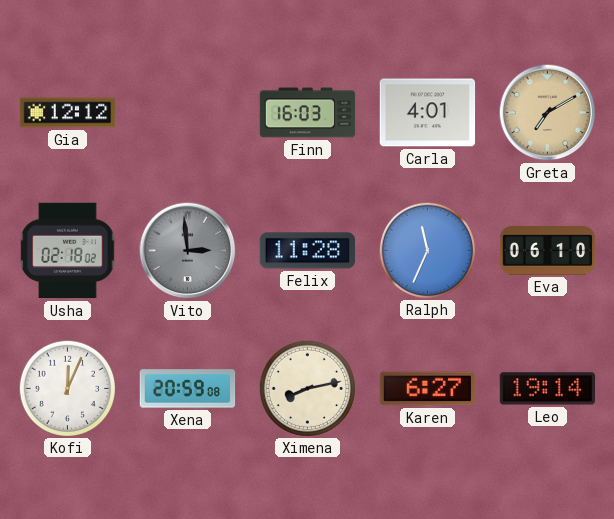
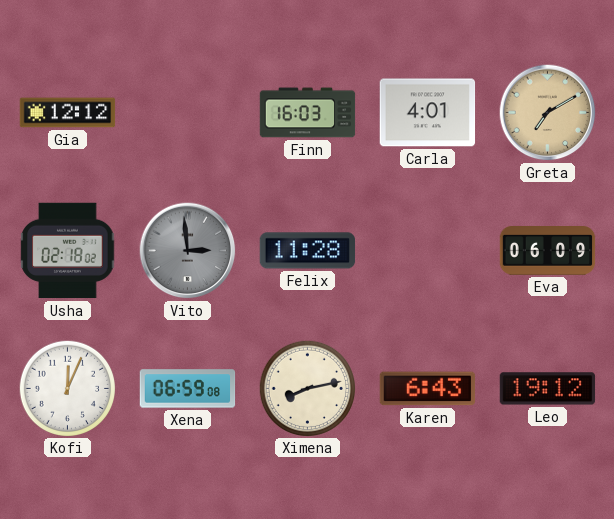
Ralph: 11:34 -> none
Eva: 06:10 -> 06:09
Xena: 20:59 -> 06:59
Karen: 6:27 -> 6:43
Leo: 19:14 -> 19:12
